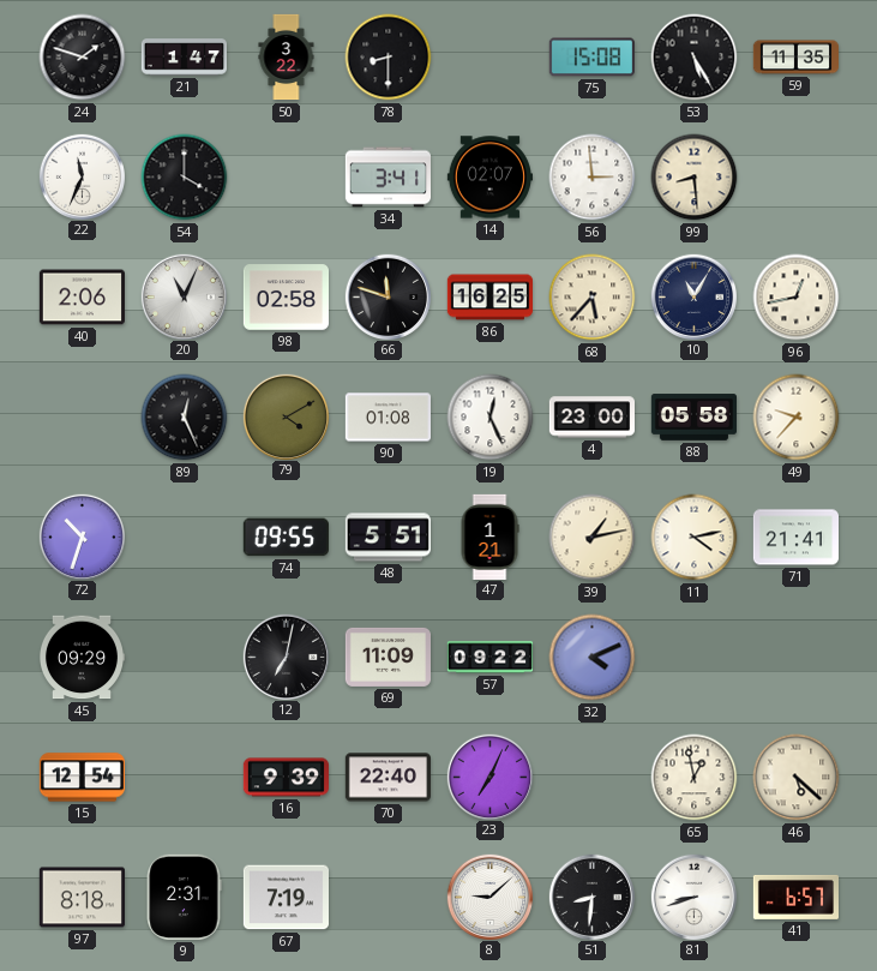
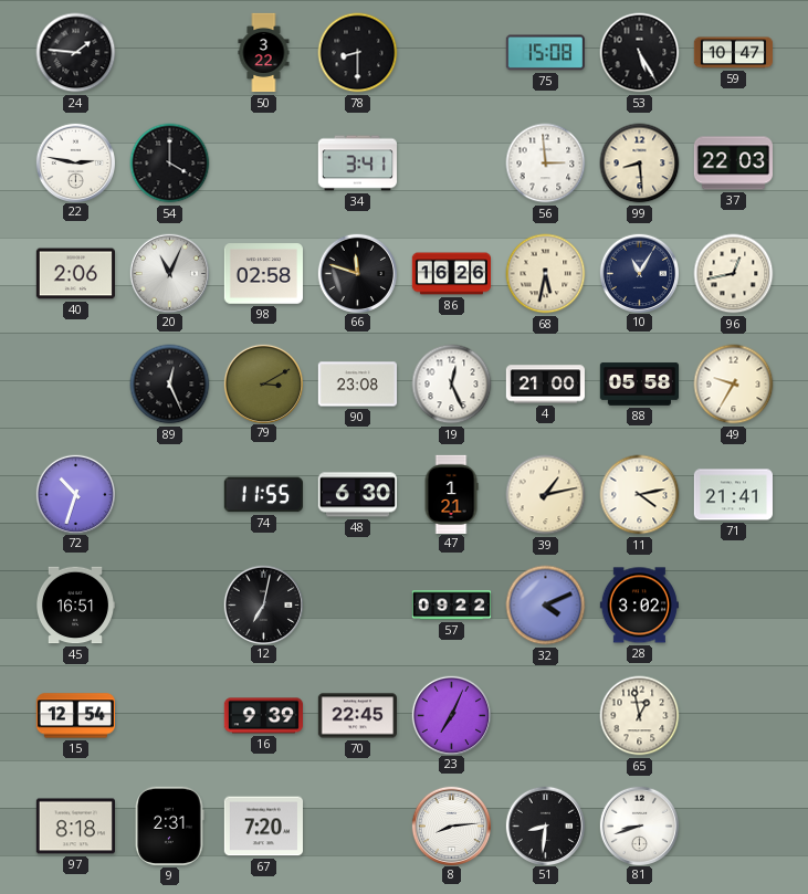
24: 1:48 -> 1:46
21: 1:47 -> none
59: 11:35 -> 10:47
22: 11:34 -> 2:47
14: 02:07 -> none
37: none -> 22:03
86: 16:25 -> 16:26
68: 5:37 -> 5:32
79: 4:10 -> 3:10
90: 01:08 -> 23:08
4: 23:00 -> 21:00
49: 9:37 -> 9:35
74: 09:55 -> 11:55
48: 5:51 -> 6:30
45: 09:29 -> 16:51
69: 11:09 -> none
28: none -> 3:02
70: 22:40 -> 22:45
46: 5:22 -> none
67: 7:19 -> 7:20
8: 9:08 -> 8:14
41: 6:57 -> none
